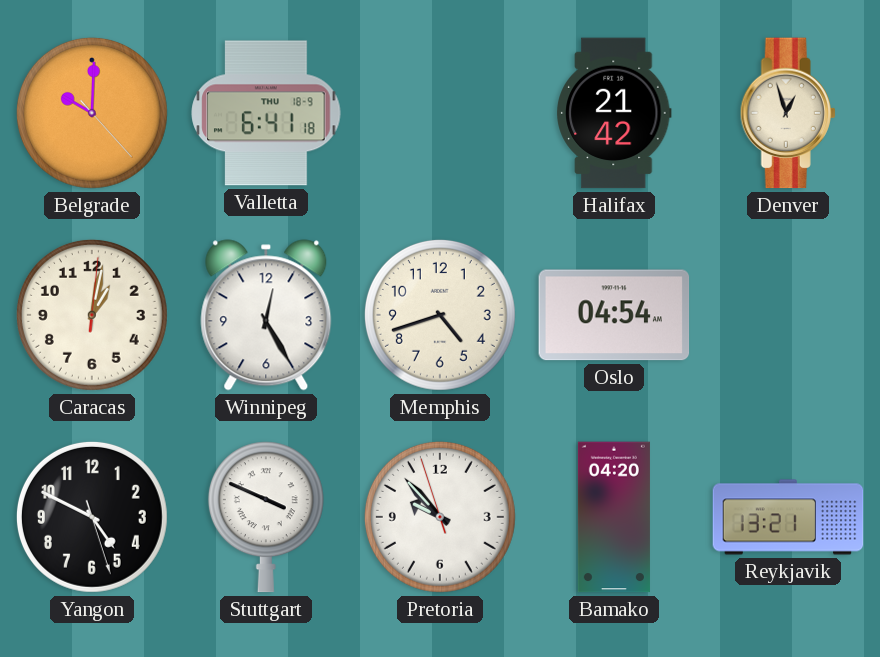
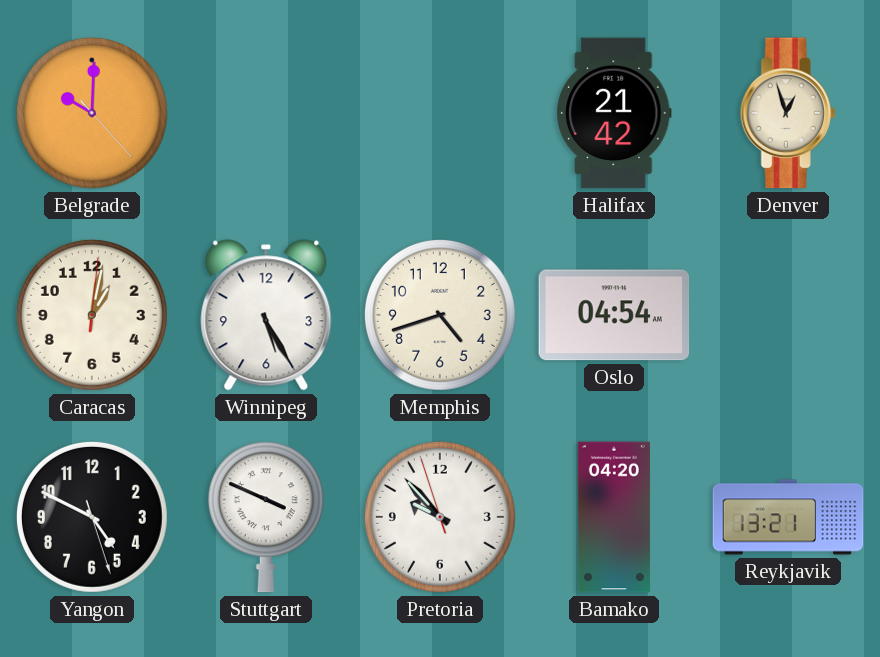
Valletta: 6:41 -> none
Winnipeg: 12:25 -> 5:25
